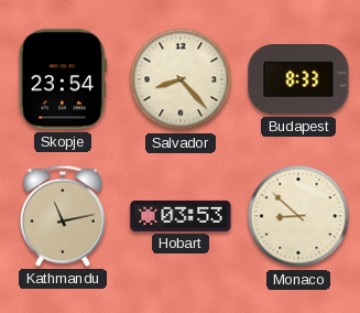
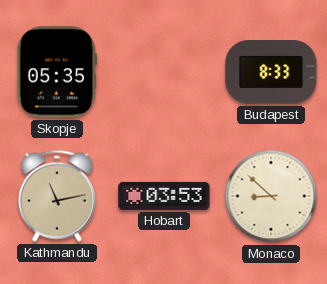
Skopje: 23:54 -> 05:35
Salvador: 8:23 -> none
